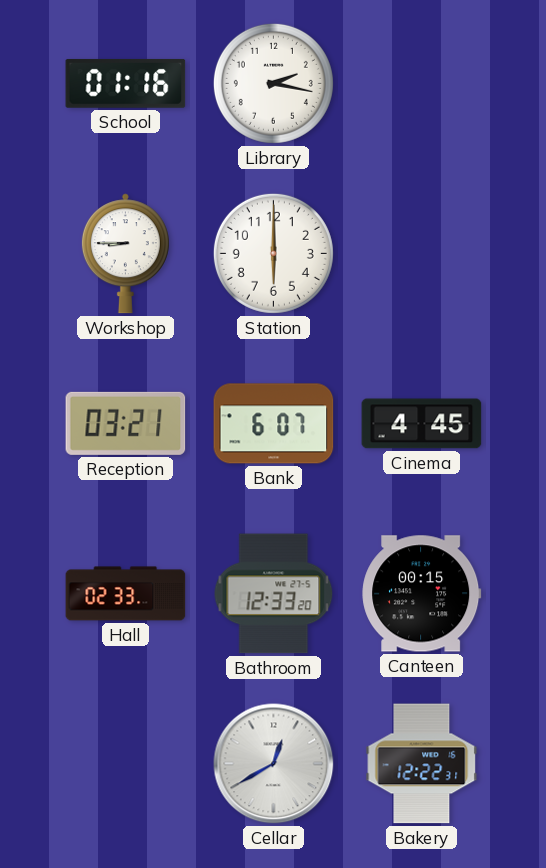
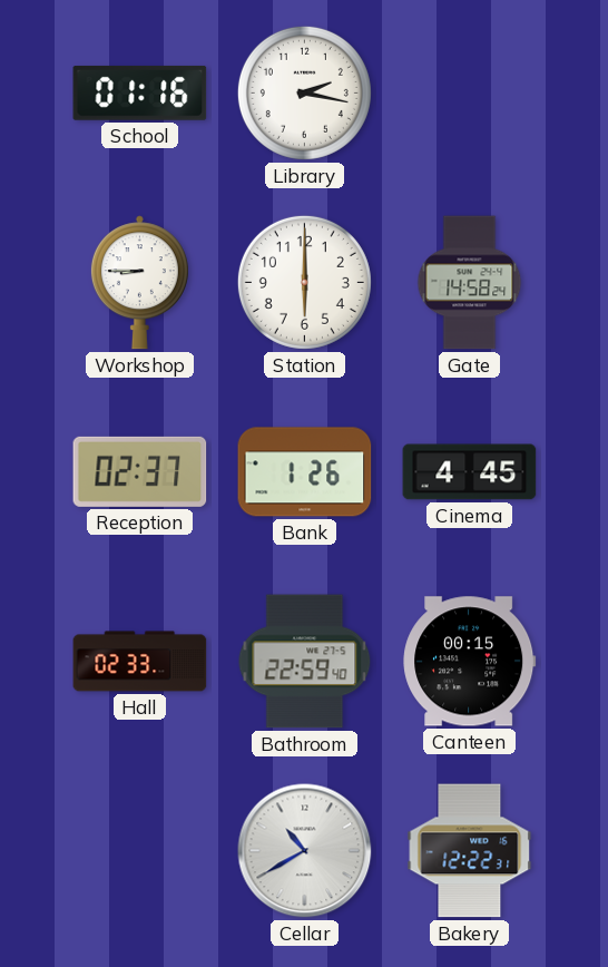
Gate: none -> 14:58
Reception: 03:21 -> 02:37
Bank: 6:07 -> 1:26
Bathroom: 12:33 -> 22:59
Cellar: 12:40 -> 10:40
